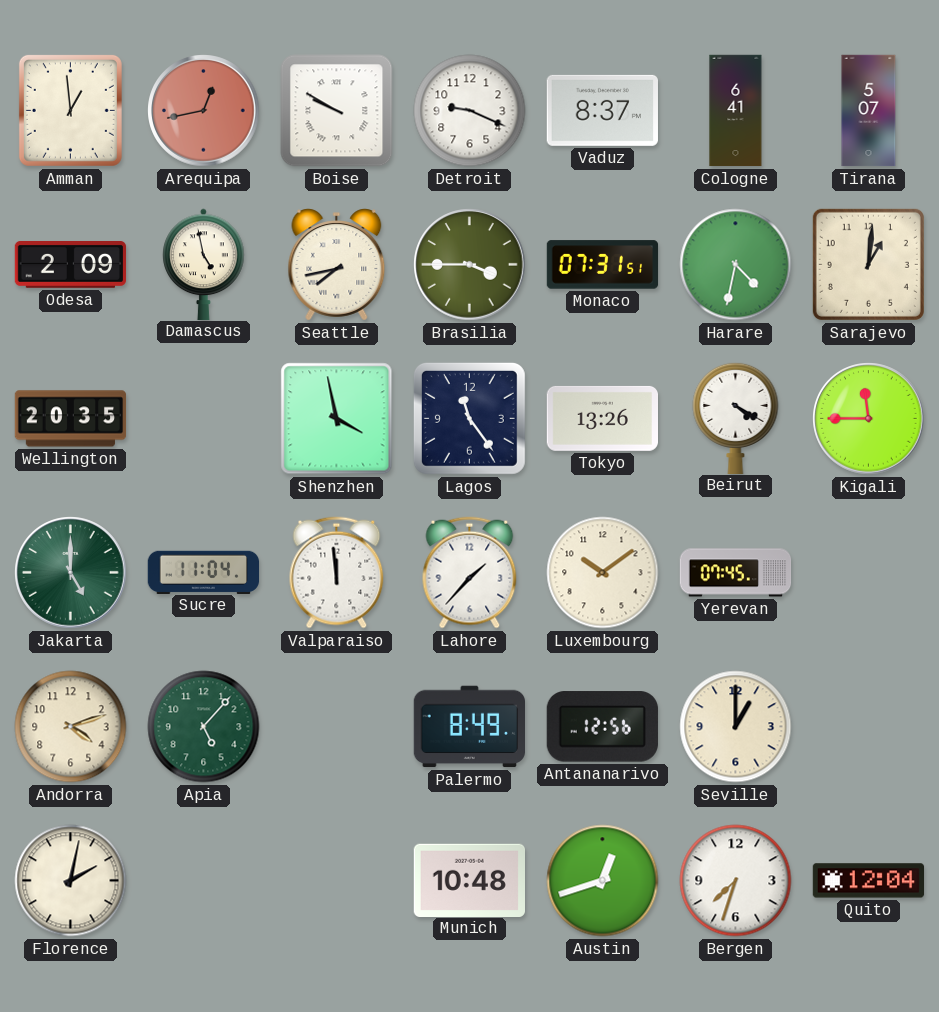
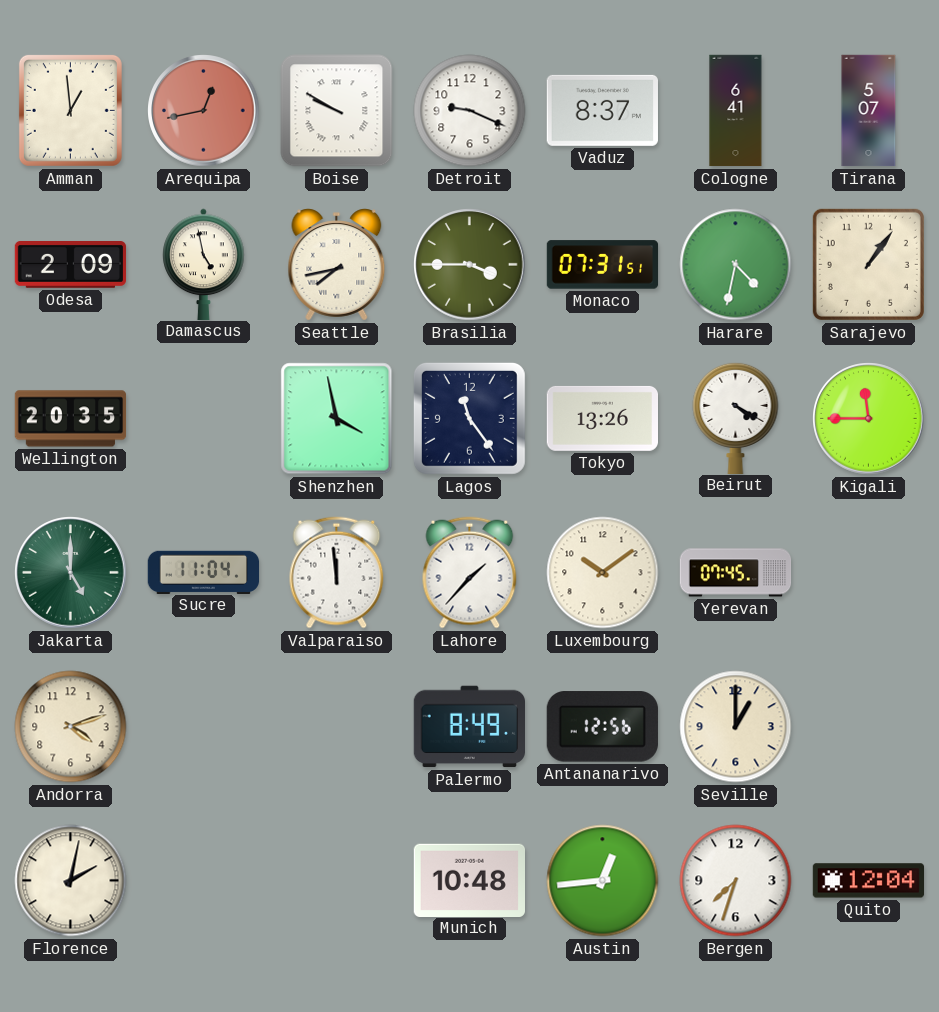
Sarajevo: 1:01 -> 1:06
Apia: 5:07 -> none
Austin: 12:42 -> 12:44
